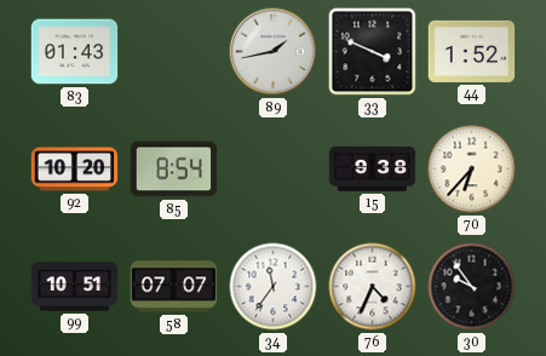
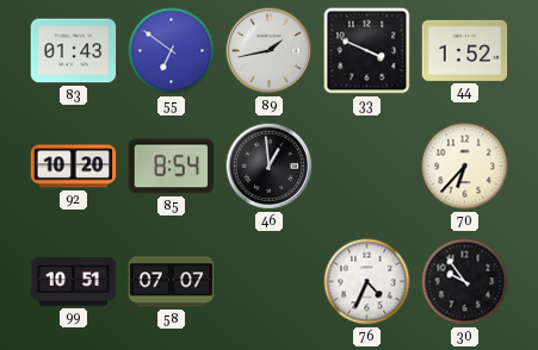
55: none -> 6:51
46: none -> 12:59
15: 9:38 -> none
34: 11:36 -> none
